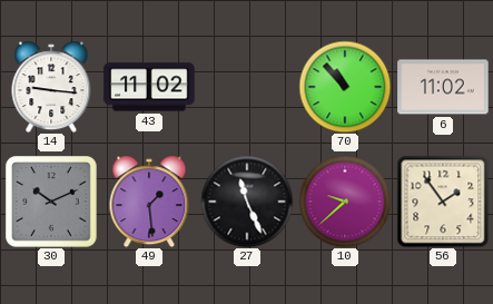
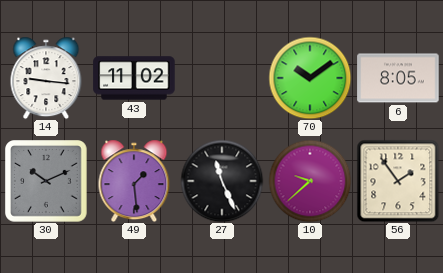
70: 10:53 -> 10:09
6: 11:02 -> 8:05
